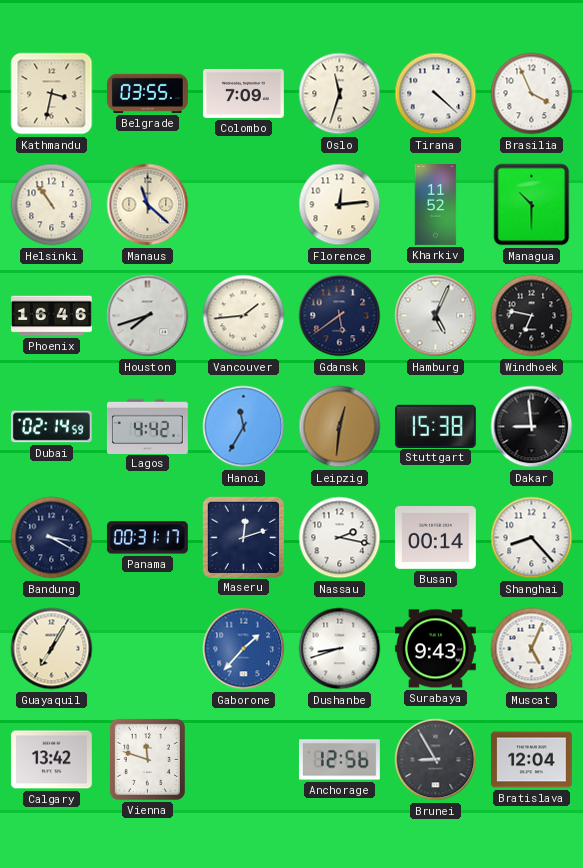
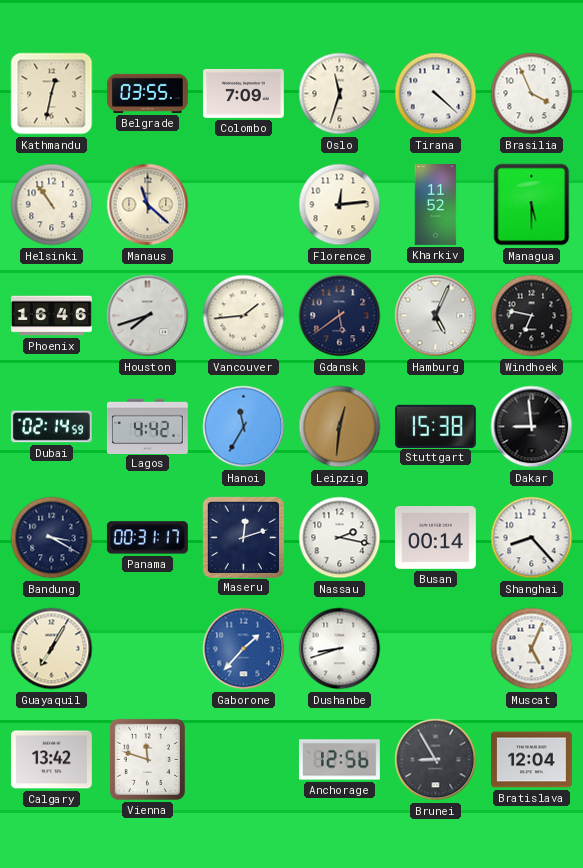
Kathmandu: 3:32 -> 12:32
Managua: 10:30 -> 5:30
Surabaya: 9:43 -> none
